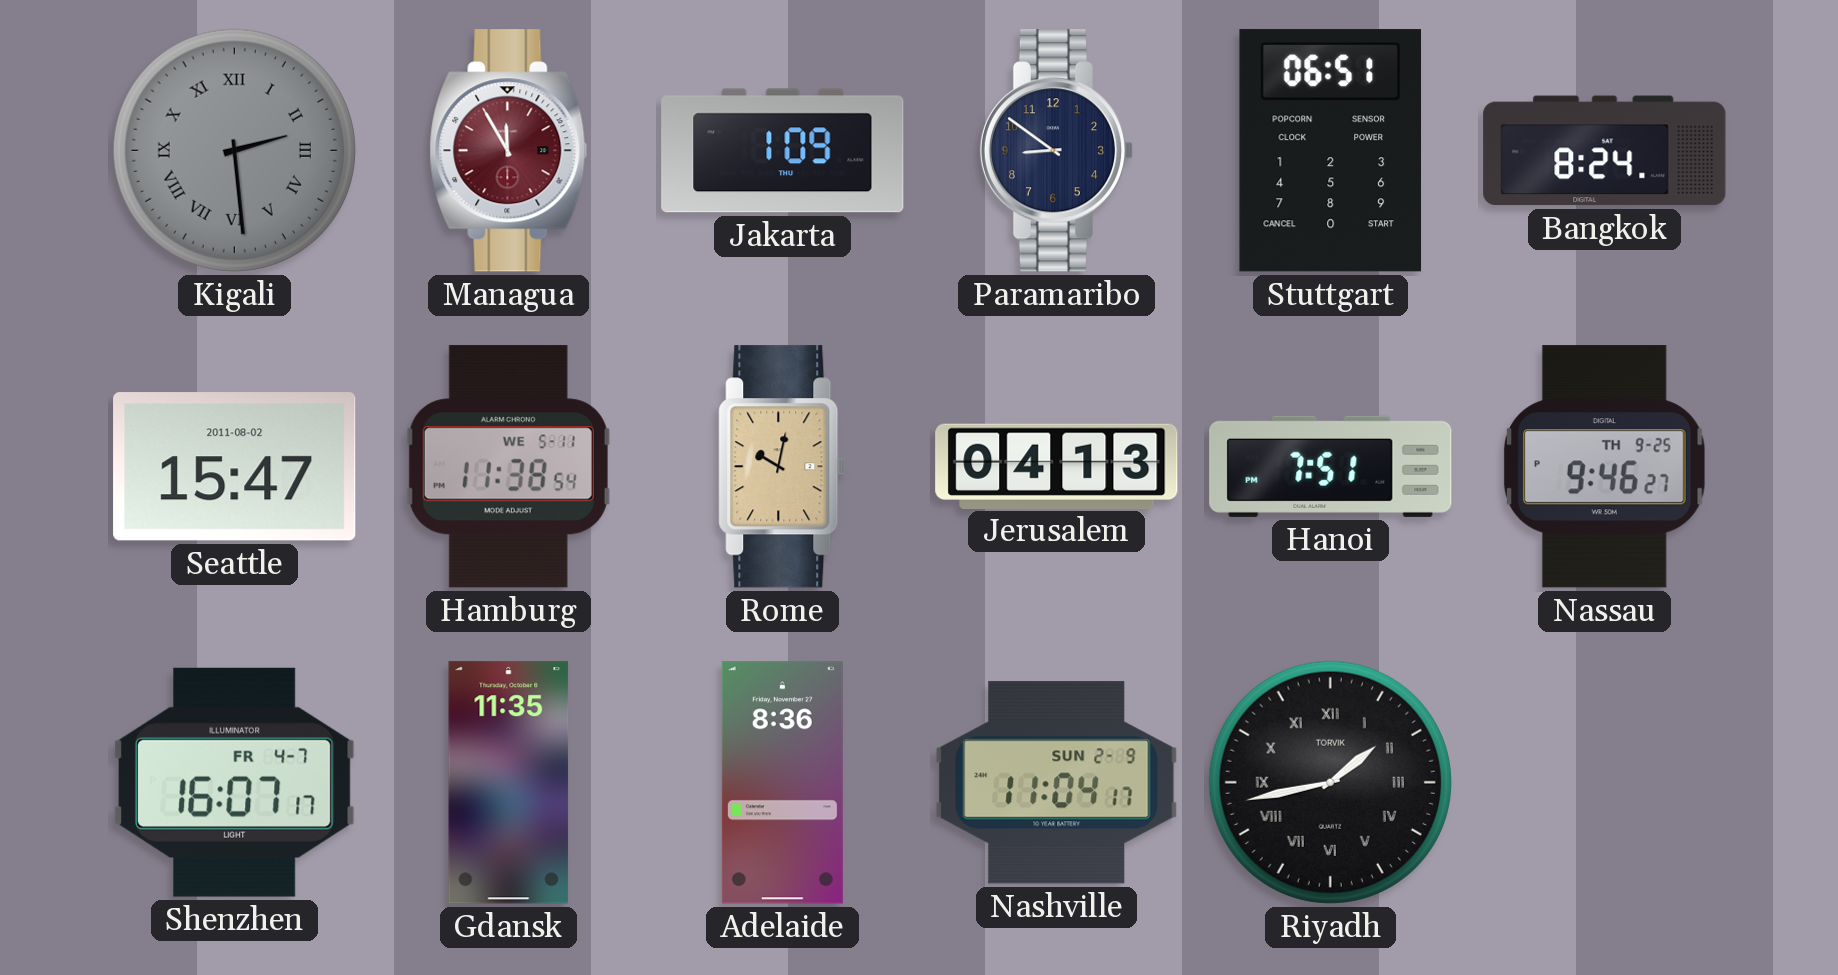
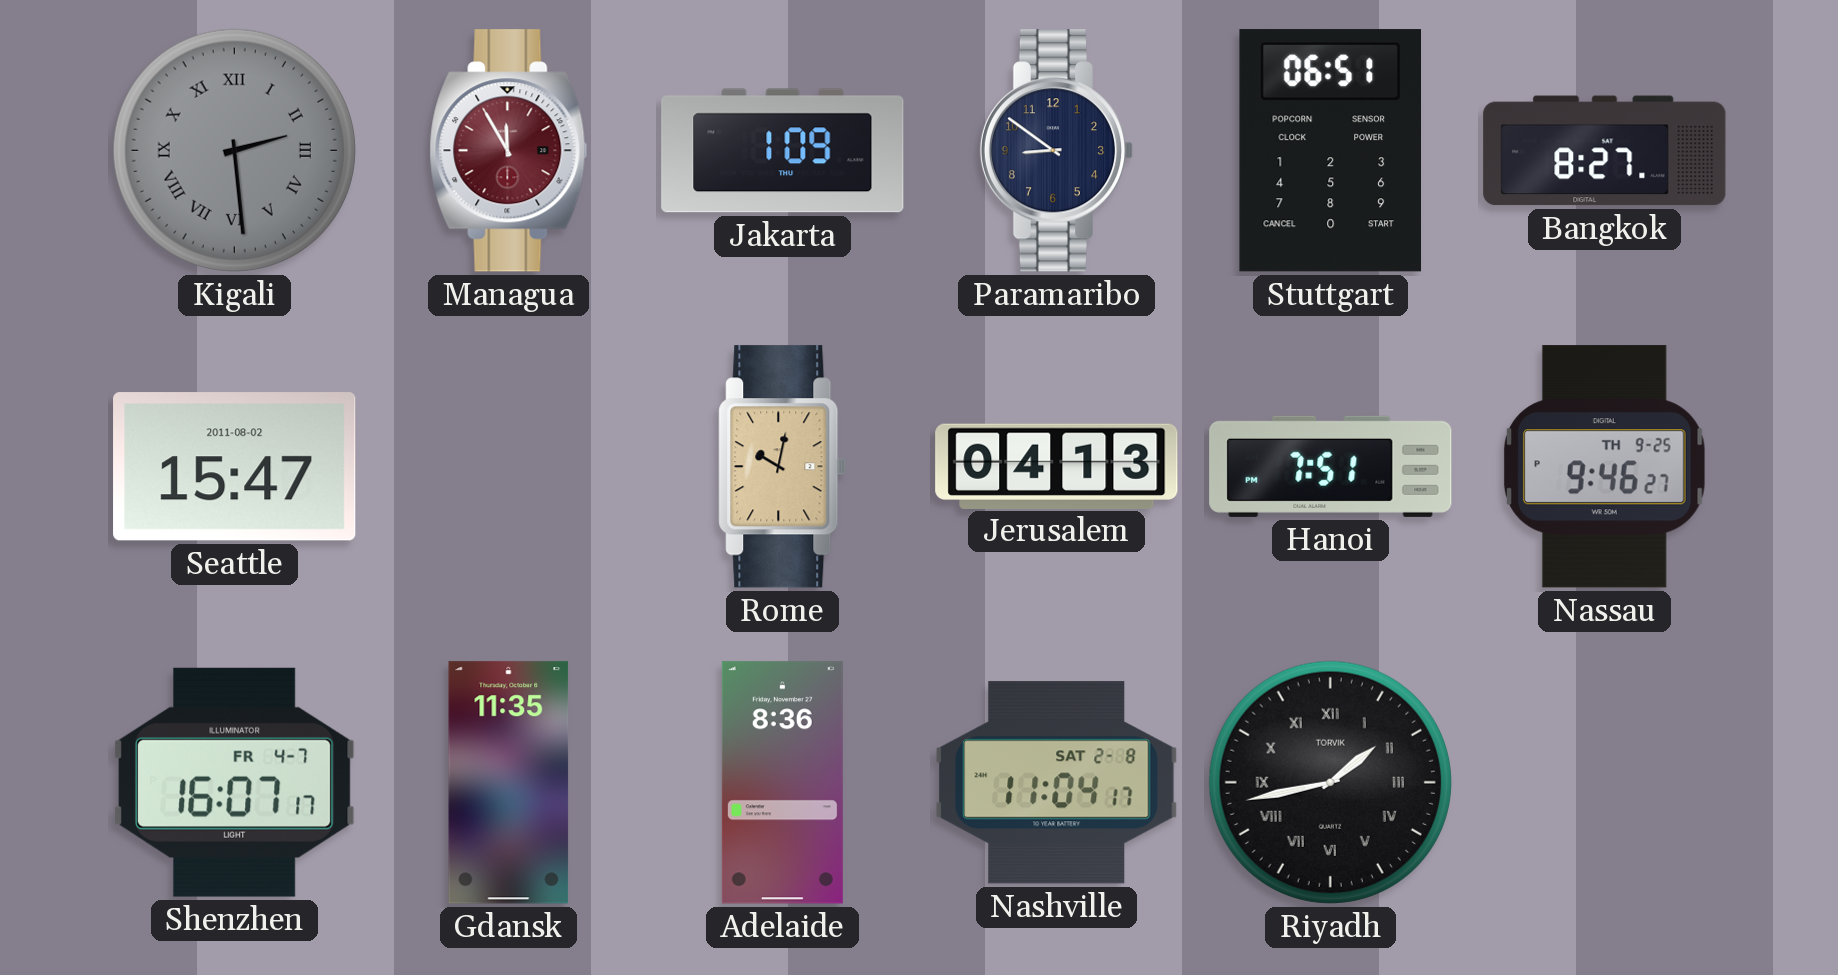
Bangkok: 8:24 -> 8:27
Hamburg: 11:38 -> none
Nashville date: SUN 2-9 -> SAT 2-8
